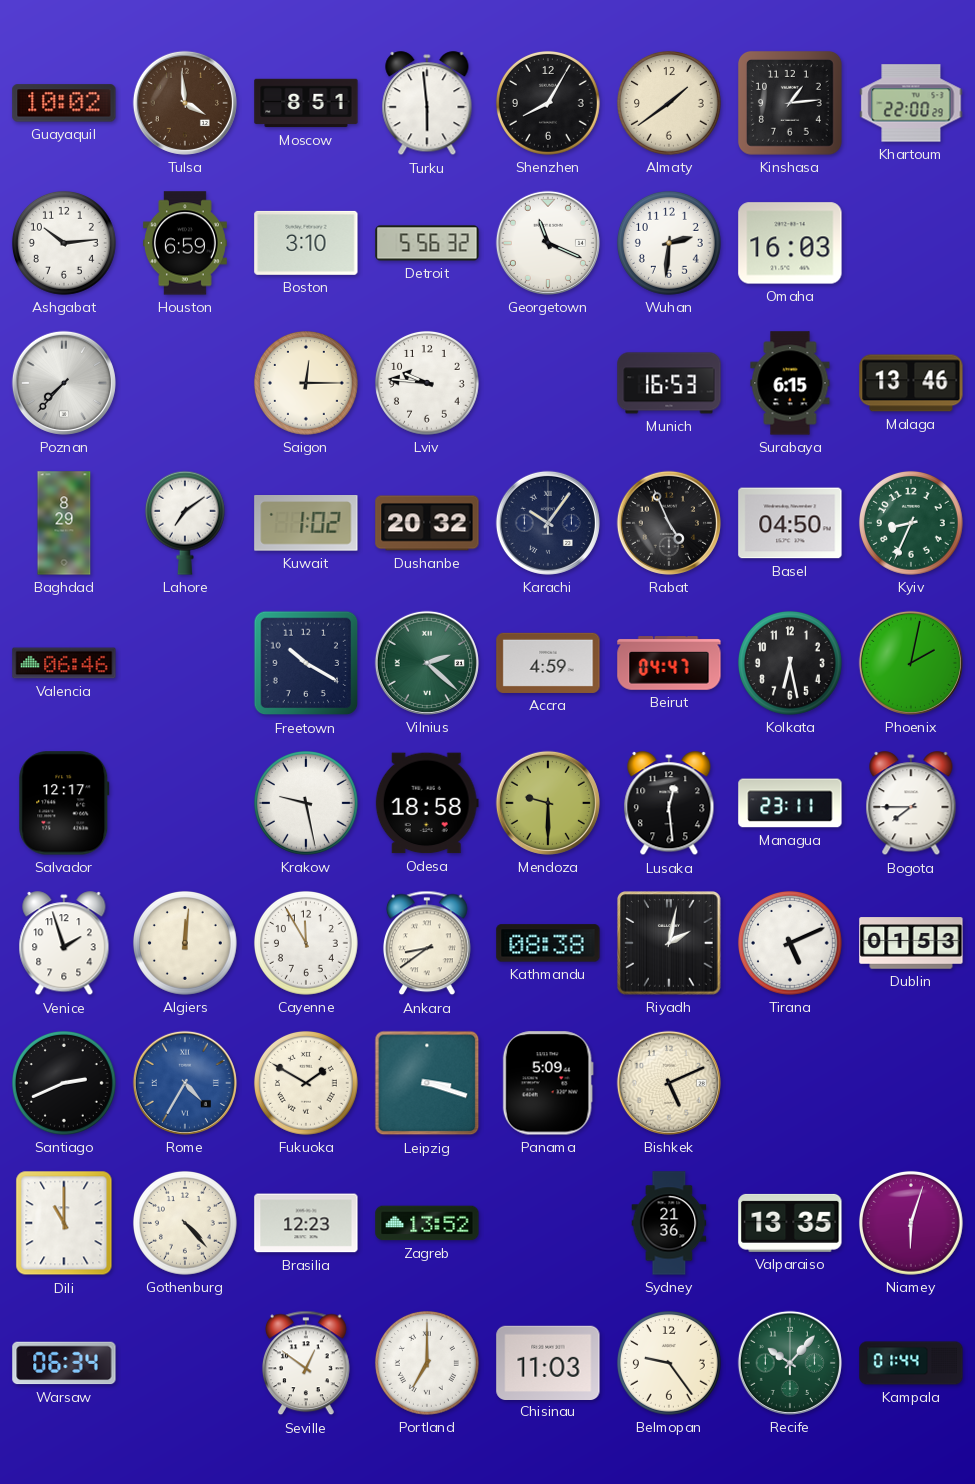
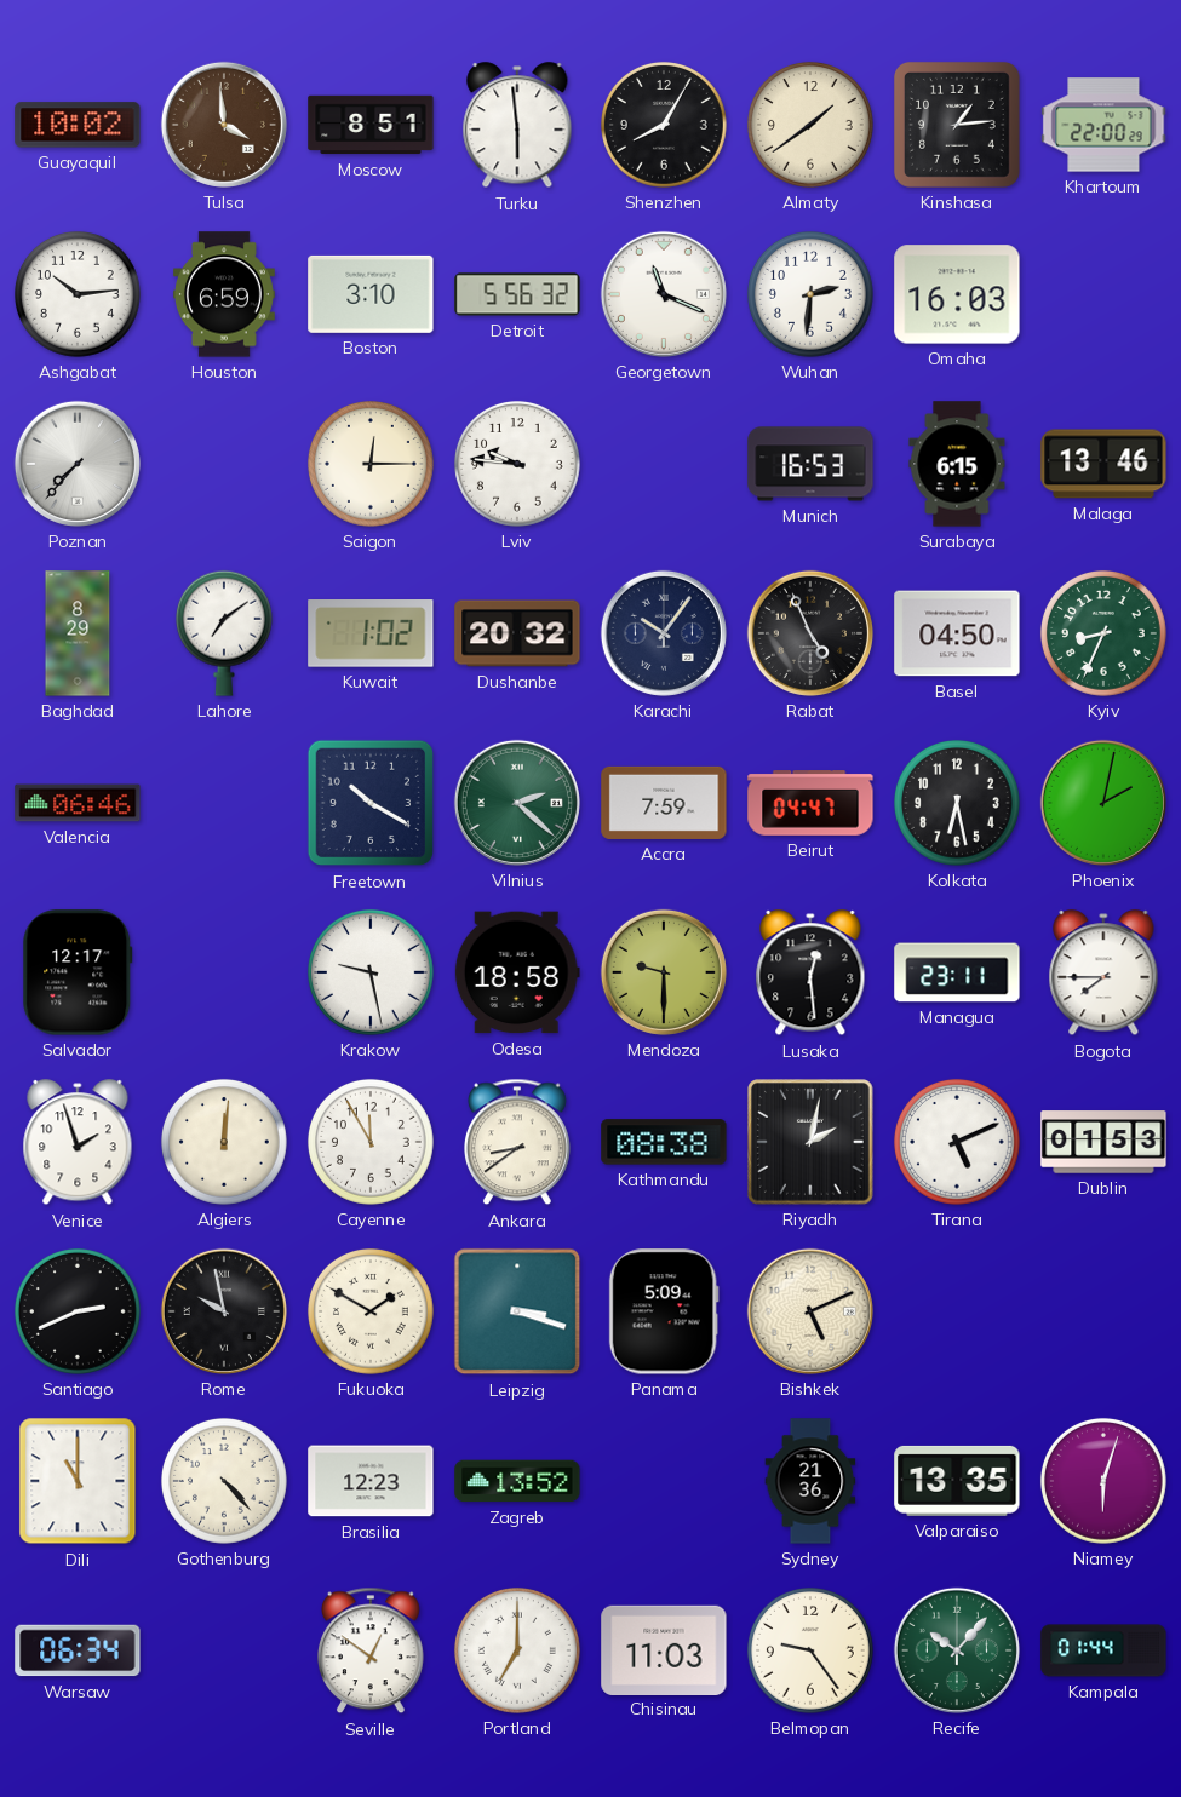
Accra: 4:59 -> 7:59
Rome: 4:35 -> 9:58
Rome dial: blue -> black
